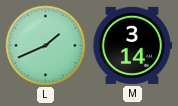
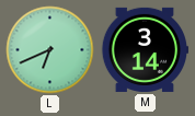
L: 1:41 -> 6:41
